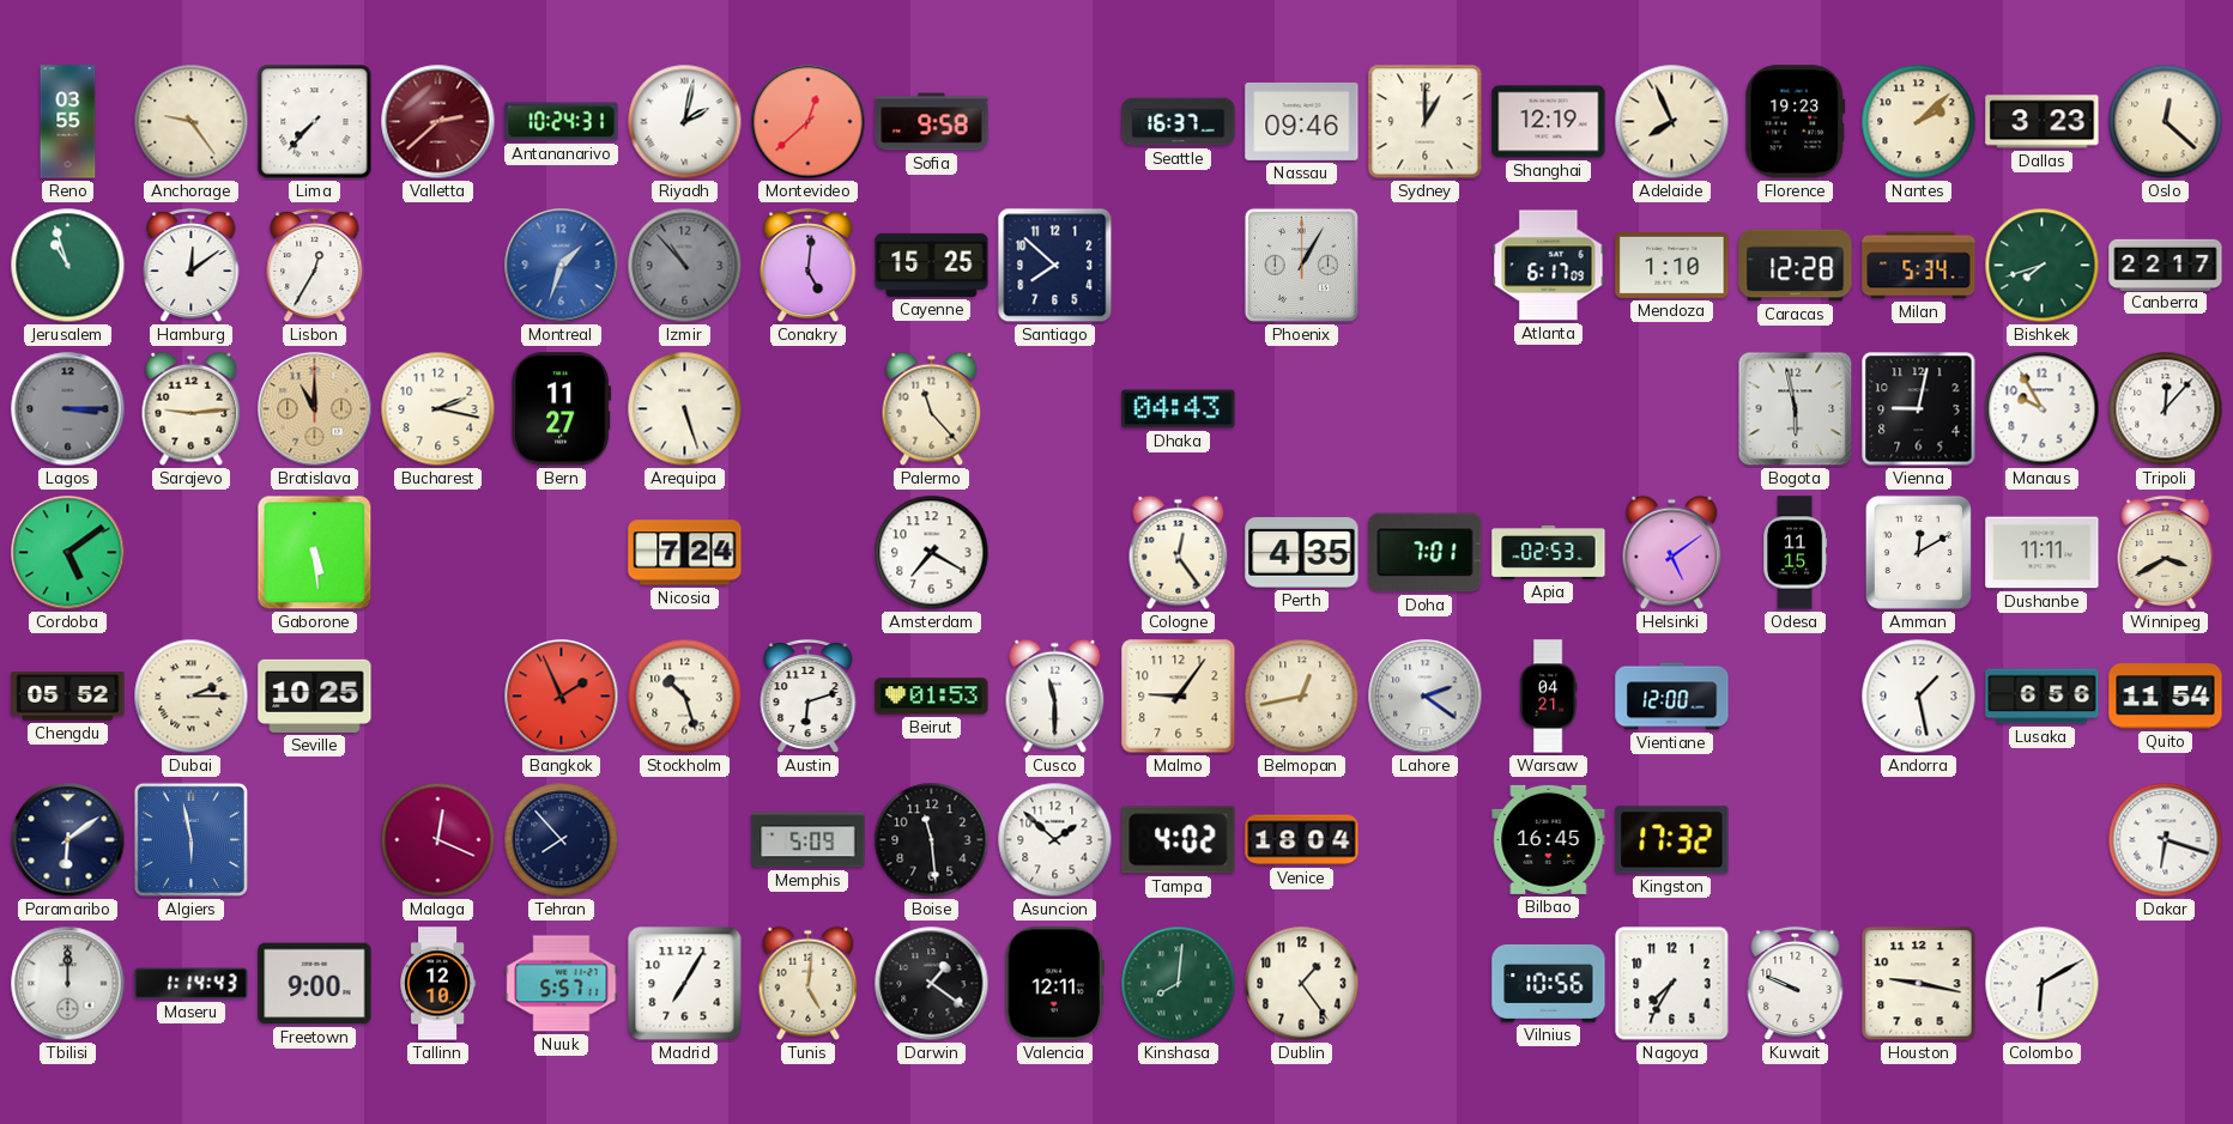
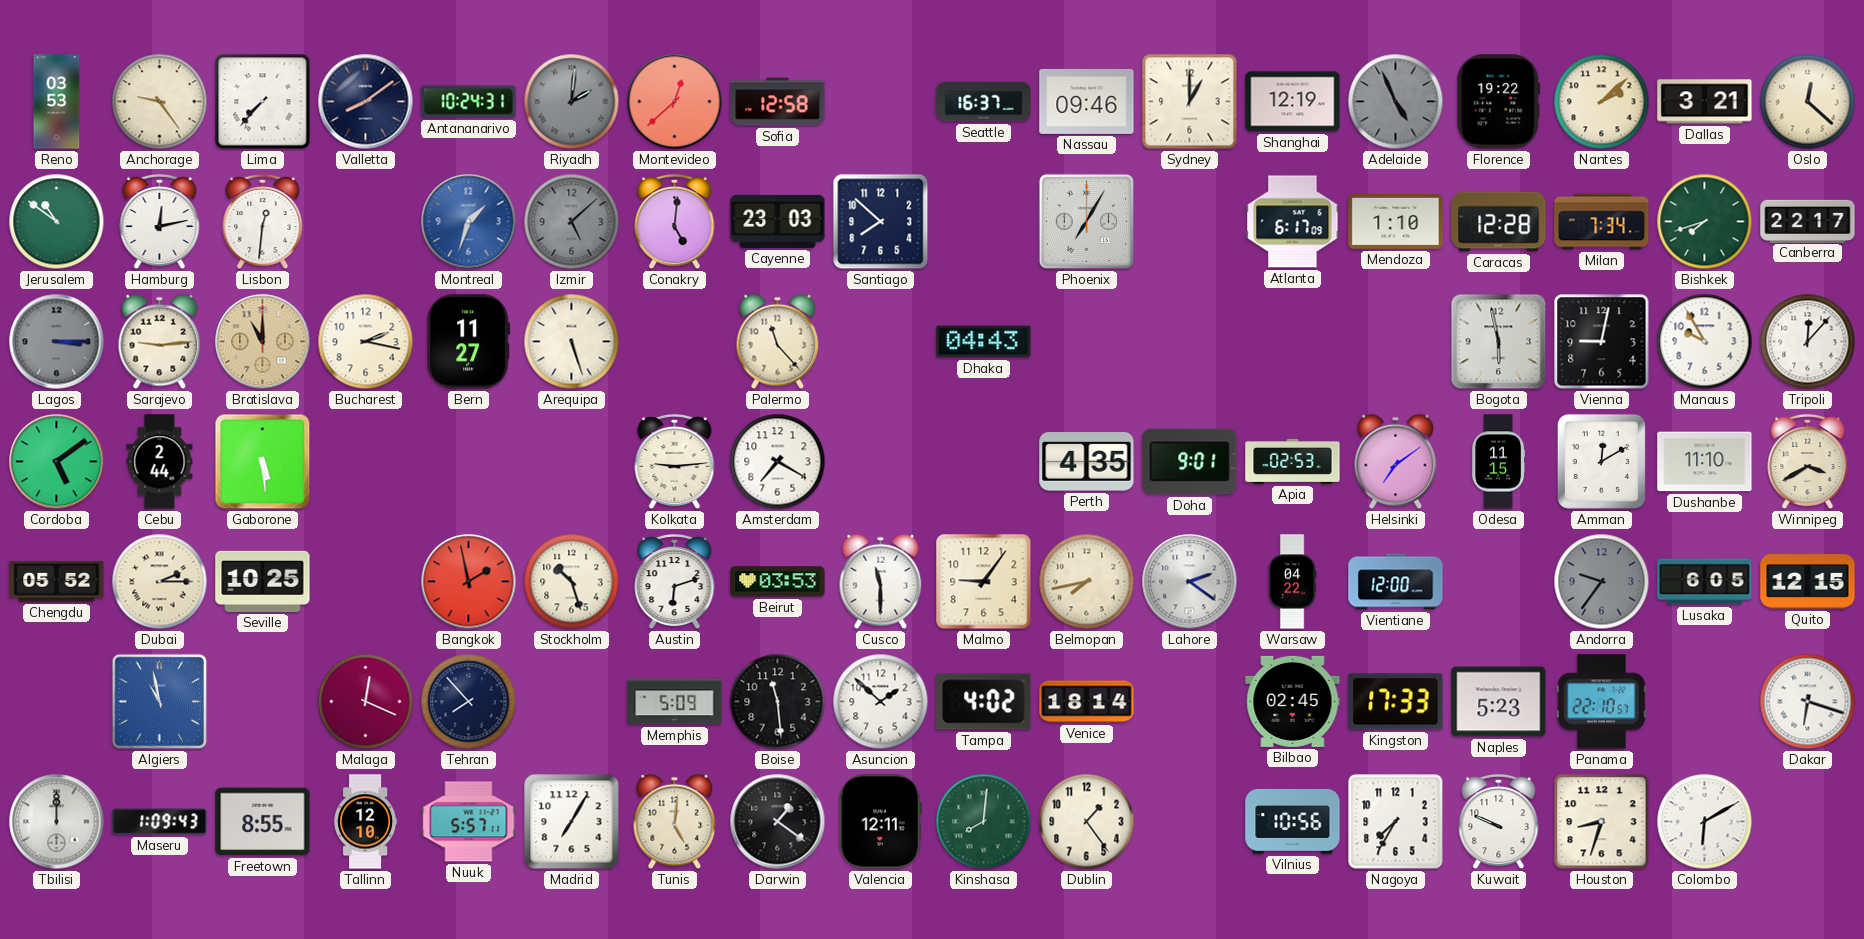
Reno: 03:55 -> 03:53
Valletta: 2:38 -> 8:09
Valletta dial: burgundy -> navy
Riyadh: 2:02 -> 2:01
Riyadh dial: white -> grey
Sofia: 9:58 -> 12:58
Adelaide: 7:56 -> 4:56
Adelaide dial: cream -> grey
Florence: 19:23 -> 19:22
Dallas: 3:23 -> 3:21
Jerusalem: 10:57 -> 10:51
Hamburg: 12:09 -> 12:13
Lisbon: 12:35 -> 12:31
Izmir: 10:53 -> 5:08
Cayenne: 15:25 -> 23:03
Phoenix: 1:05 -> 7:05
Milan: 5:34 -> 7:34
Cebu: none -> 2:44
Nicosia: 7:24 -> none
Kolkata: none -> 9:14
Cologne: 12:24 -> none
Doha: 7:01 -> 9:01
Helsinki: 5:09 -> 7:09
Dushanbe: 11:11 -> 11:10
Bangkok: 1:56 -> 1:58
Beirut: 01:53 -> 03:53
Belmopan: 12:43 -> 7:43
Warsaw: 04:21 -> 04:22
Andorra: 1:28 -> 9:36
Andorra dial: white -> grey
Lusaka: 6:56 -> 6:05
Quito: 11:54 -> 12:15
Paramaribo: 6:09 -> none
Algiers: 5:58 -> 10:58
Venice: 18:04 -> 18:14
Bilbao: 16:45 -> 02:45
Kingston: 17:32 -> 17:33
Naples: none -> 5:23
Panama: none -> 22:10
Maseru: 1:14 -> 1:09
Freetown: 9:00 -> 8:55
Houston: 9:17 -> 8:33
